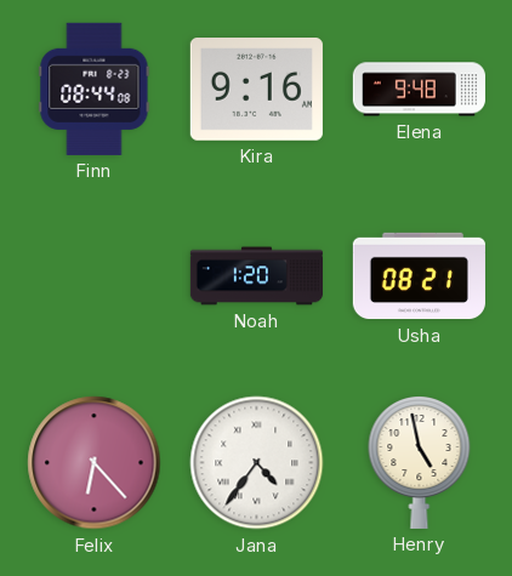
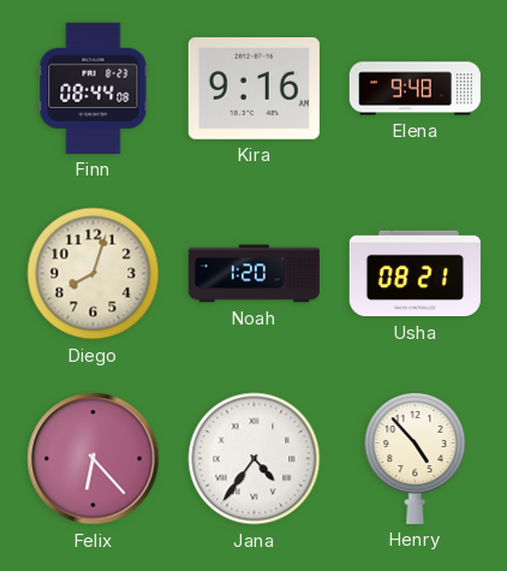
Diego: none -> 8:03
Henry: 4:58 -> 4:53
